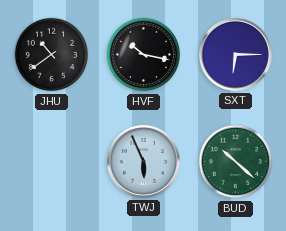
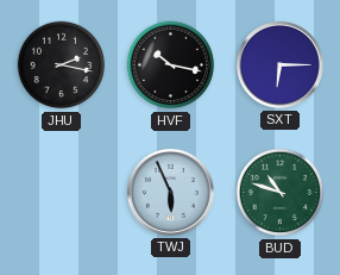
JHU: 10:39 -> 2:17
BUD: 10:22 -> 10:48
